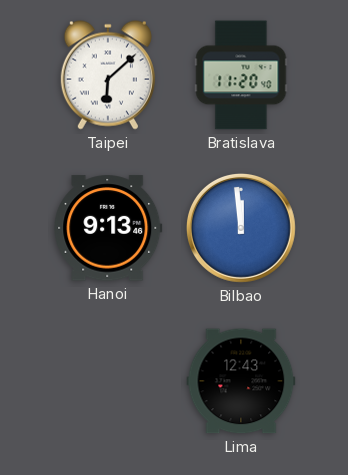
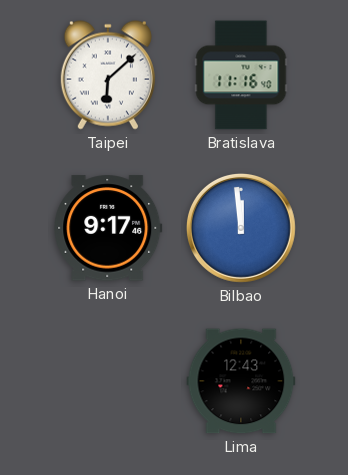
Bratislava: 11:20 -> 11:16
Hanoi: 9:13 -> 9:17
